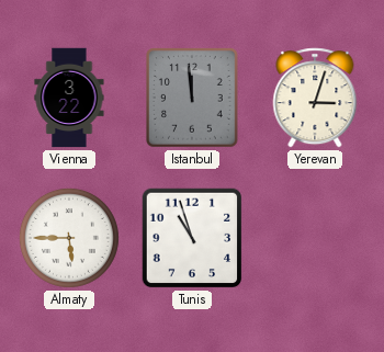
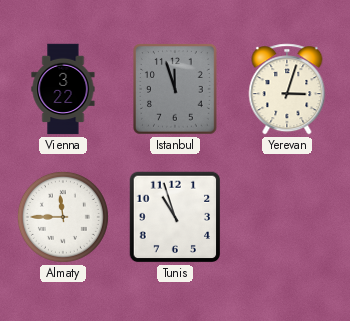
Istanbul: 11:59 -> 11:57
Almaty: 5:45 -> 11:45
